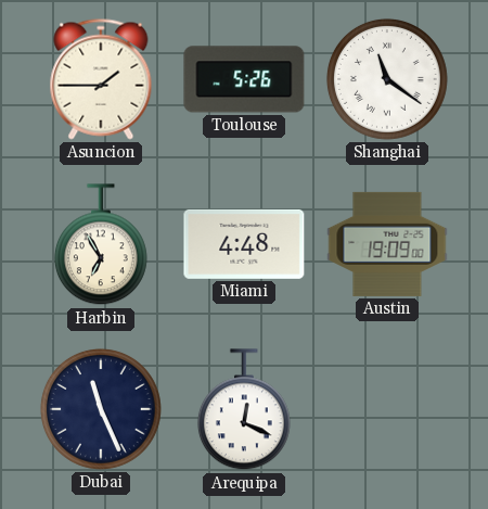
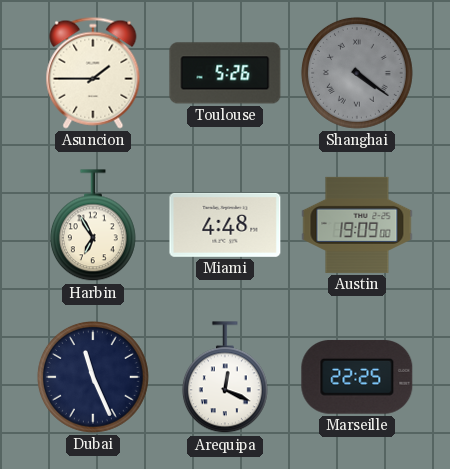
Shanghai: 11:21 -> 4:21
Shanghai dial: white -> grey
Marseille: none -> 22:25
